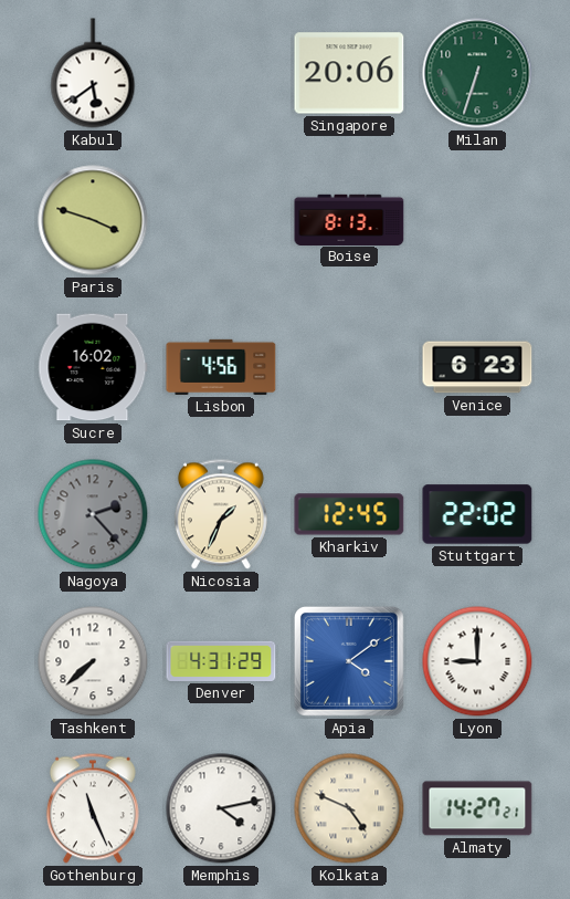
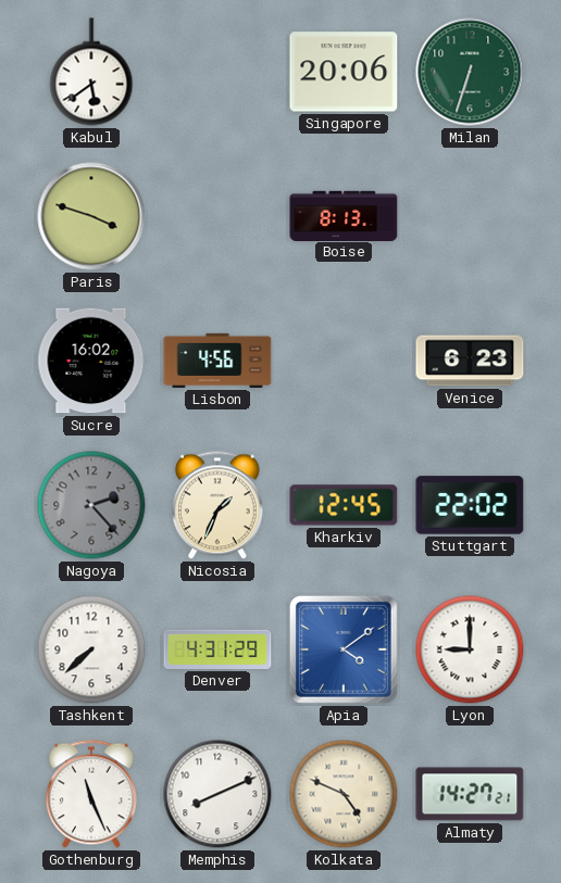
Memphis: 4:13 -> 8:11
